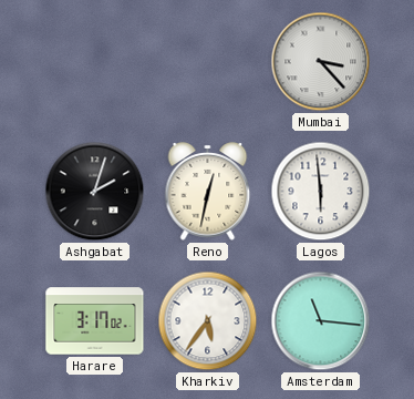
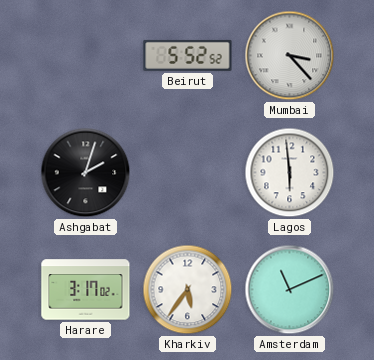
Beirut: none -> 5:52
Reno: 12:32 -> none
Amsterdam: 11:16 -> 11:11
